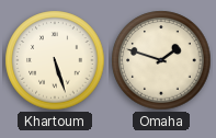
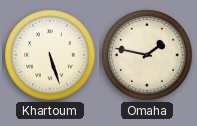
Omaha: 1:48 -> 1:47
